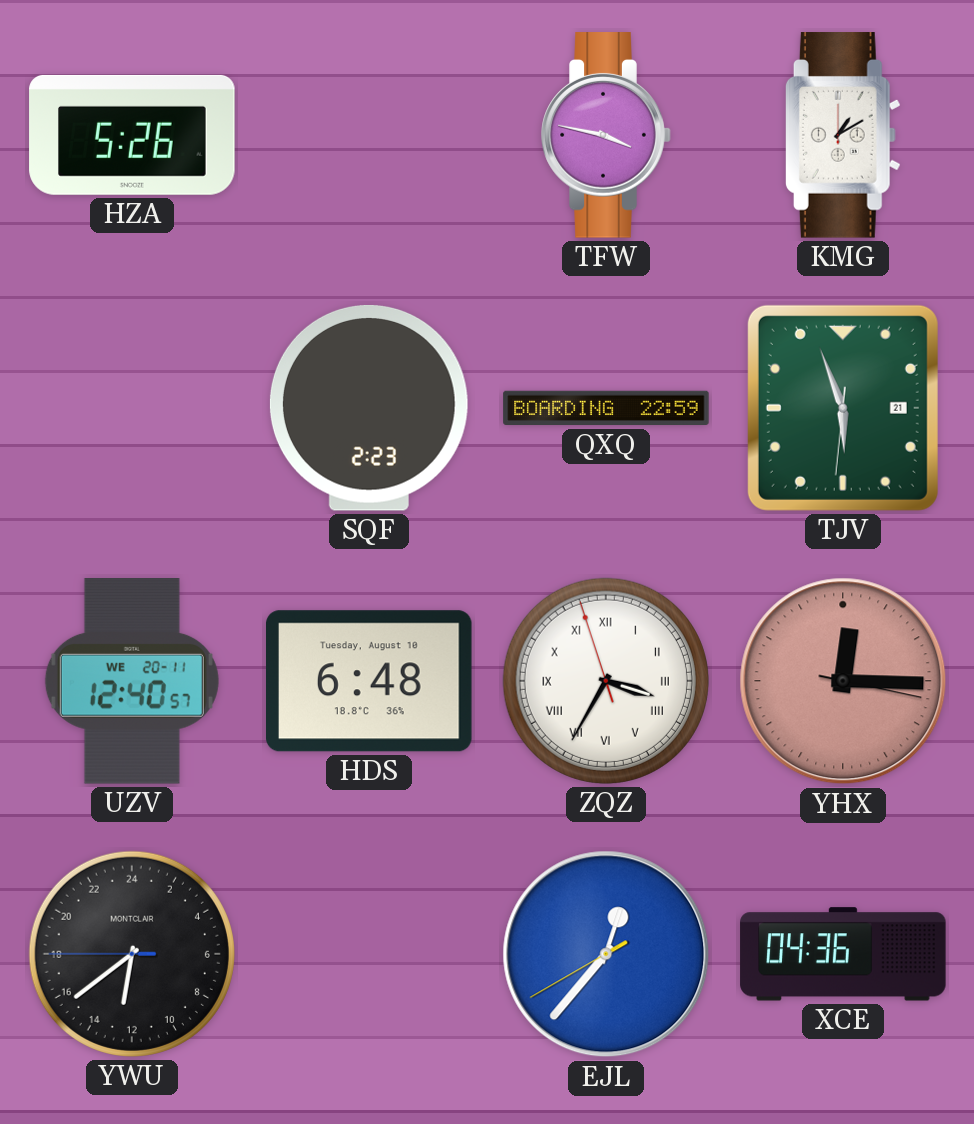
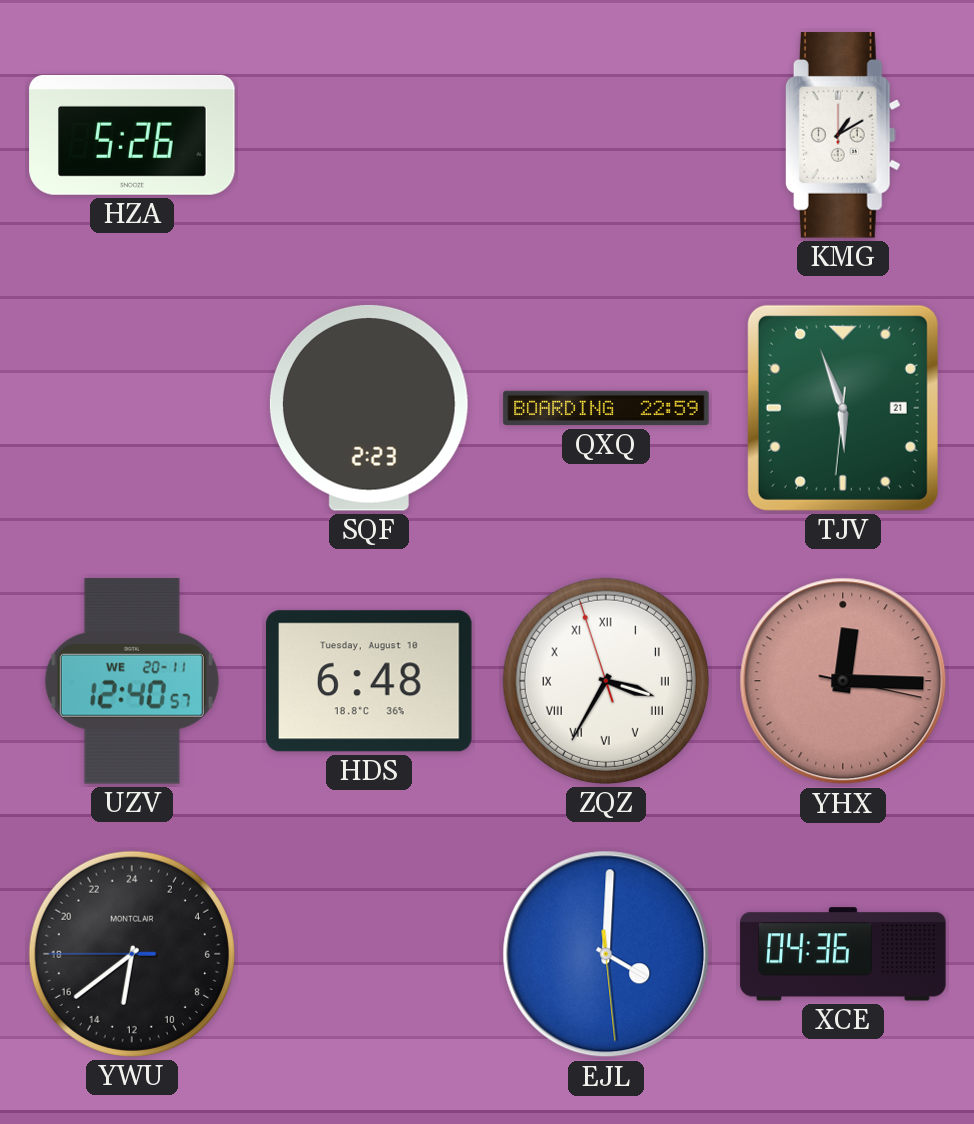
TFW: 3:47 -> none
EJL: 12:36 -> 4:00
